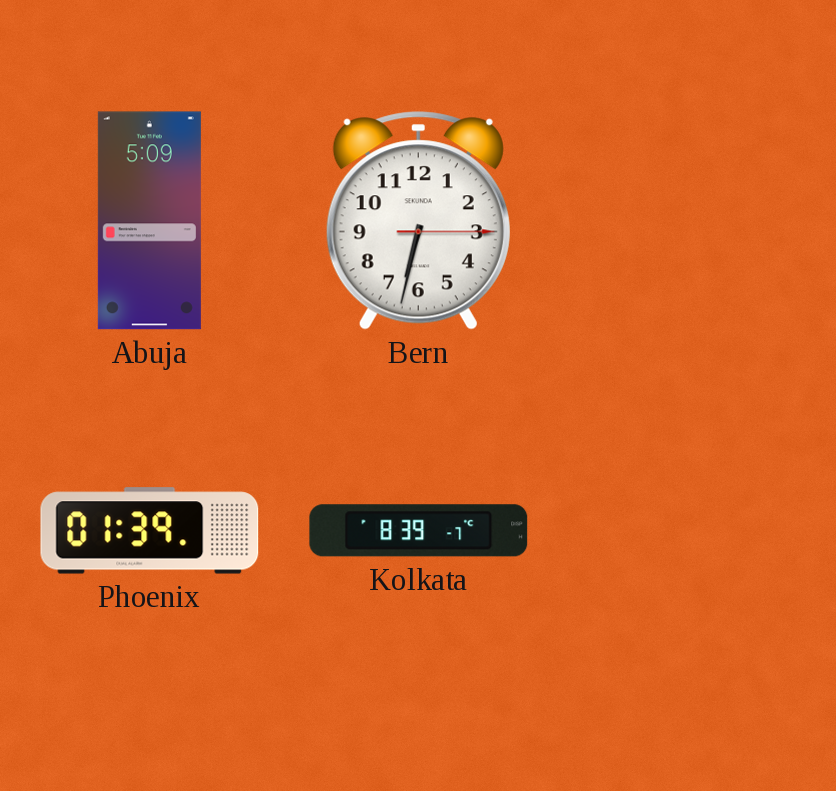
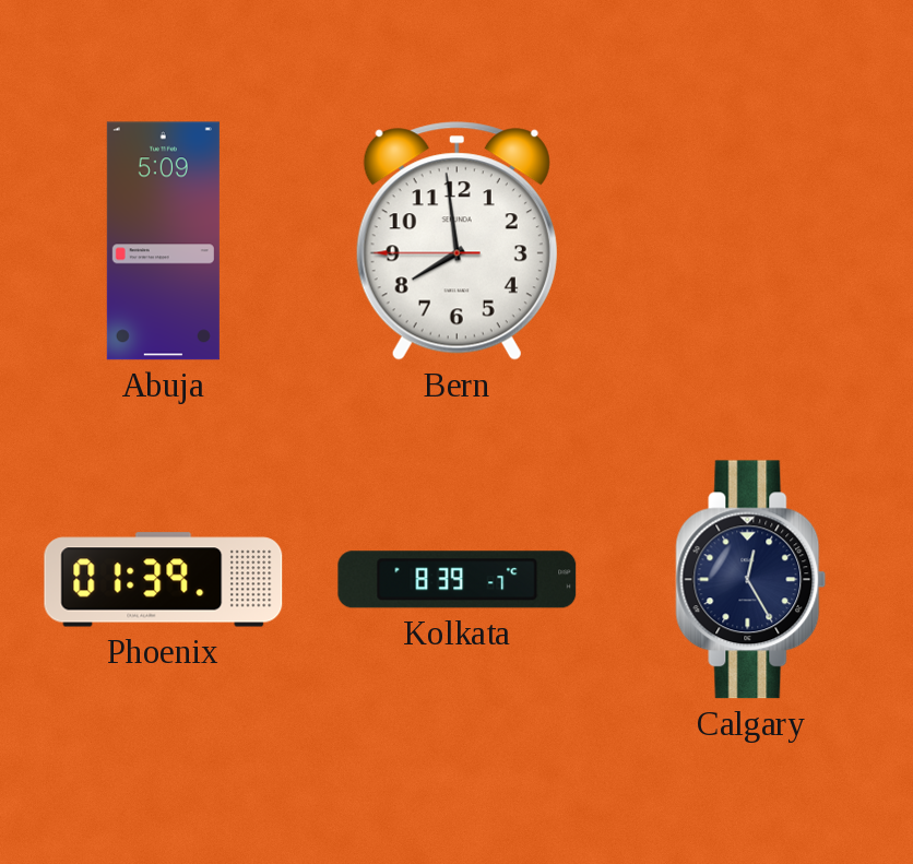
Bern: 6:32 -> 7:58
Calgary: none -> 12:25
